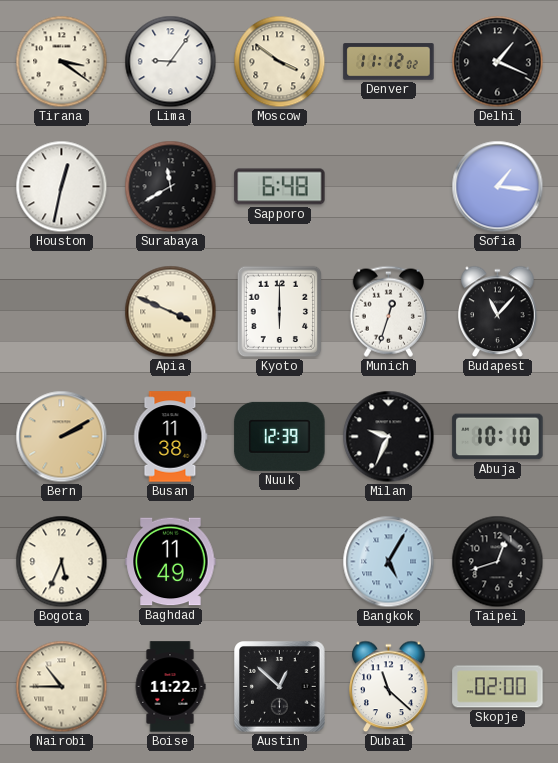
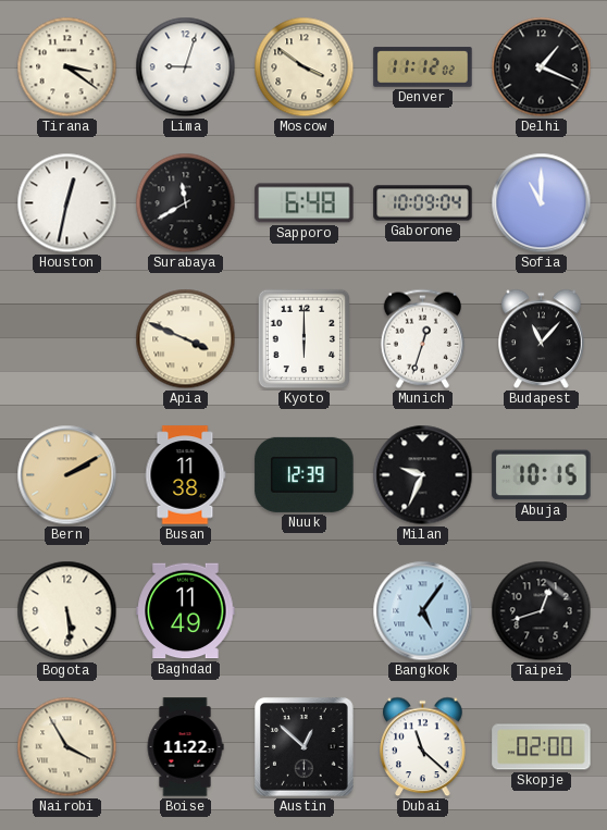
Lima: 9:06 -> 9:03
Gaborone: none -> 10:09
Sofia: 1:16 -> 11:00
Abuja: 10:10 -> 10:15
Bogota: 5:34 -> 5:29
Bangkok: 5:05 -> 5:06
Nairobi: 10:45 -> 3:55
